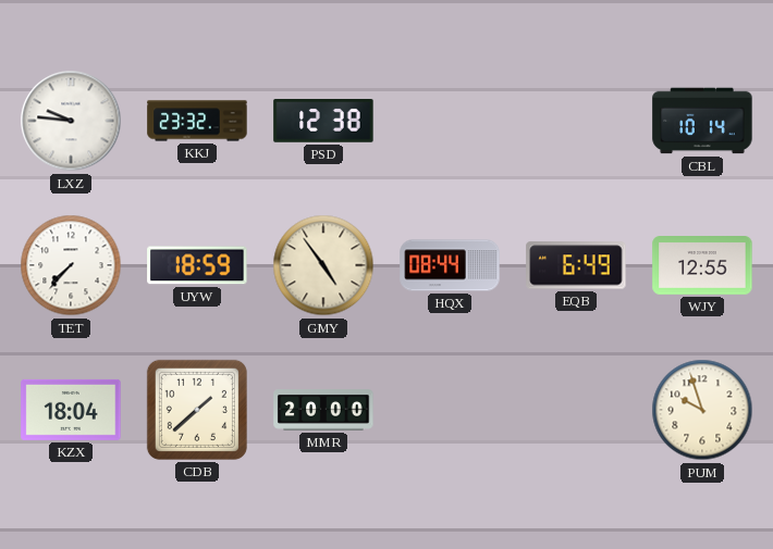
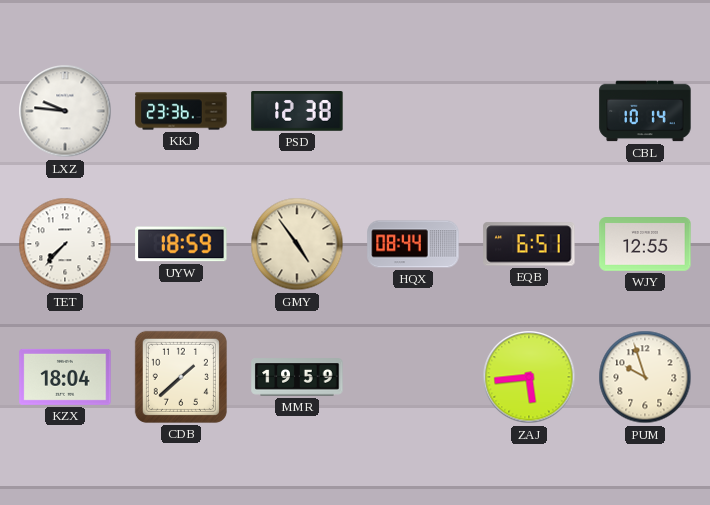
KKJ: 23:32 -> 23:36
EQB: 6:49 -> 6:51
MMR: 20:00 -> 19:59
ZAJ: none -> 5:44
